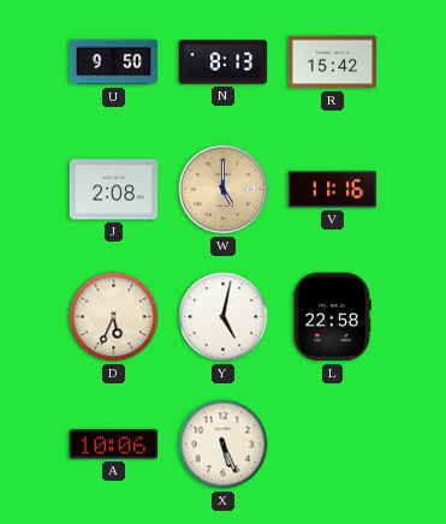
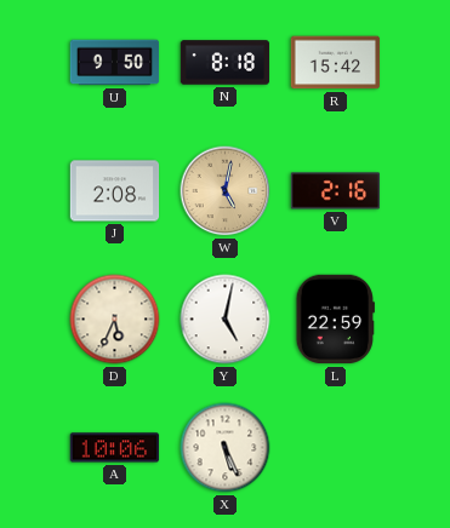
N: 8:13 -> 8:18
W: 5:00 -> 5:02
V: 11:16 -> 2:16
L: 22:58 -> 22:59
